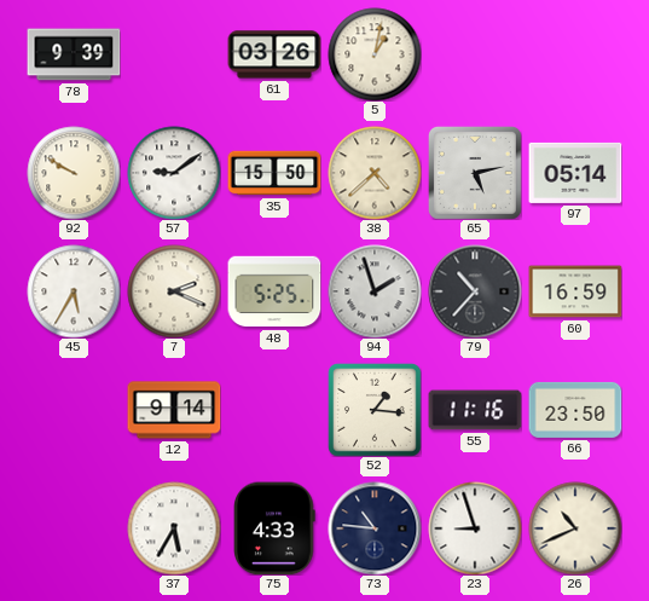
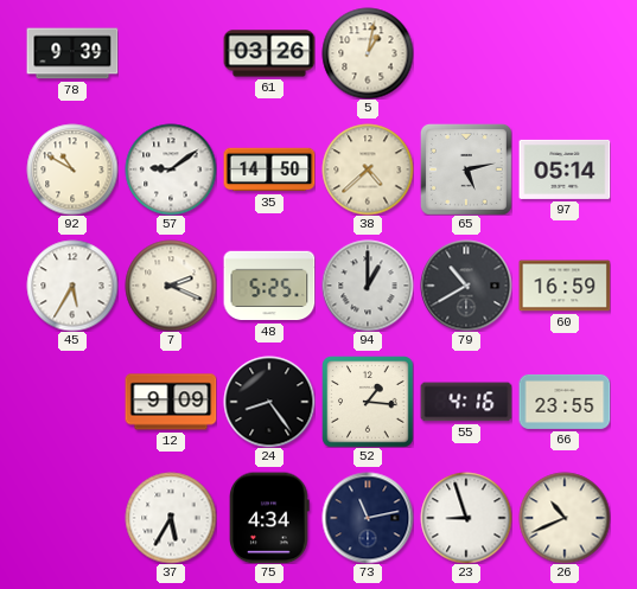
92: 9:50 -> 10:50
35: 15:50 -> 14:50
94: 1:57 -> 1:00
79: 10:37 -> 10:40
12: 9:14 -> 9:09
24: none -> 8:24
55: 11:16 -> 4:16
66: 23:50 -> 23:55
75: 4:33 -> 4:34
73: 10:46 -> 11:13
